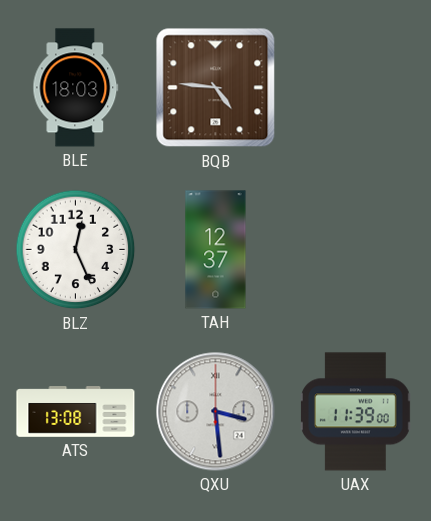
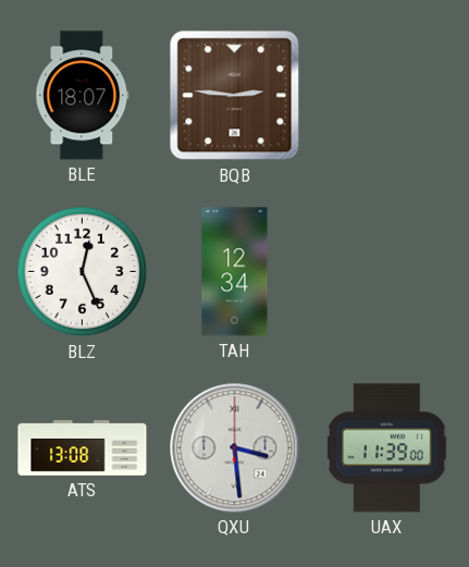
BLE: 18:03 -> 18:07
BQB: 4:46 -> 2:46
TAH: 12:37 -> 12:34
